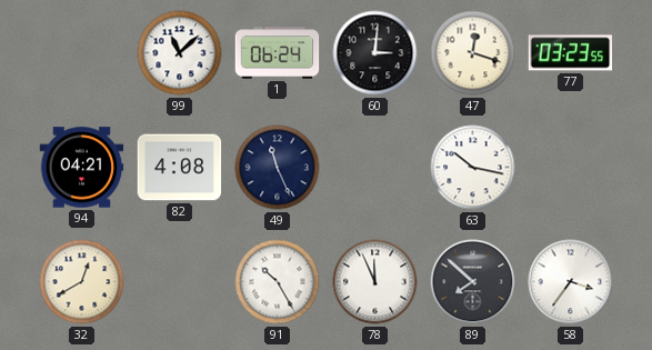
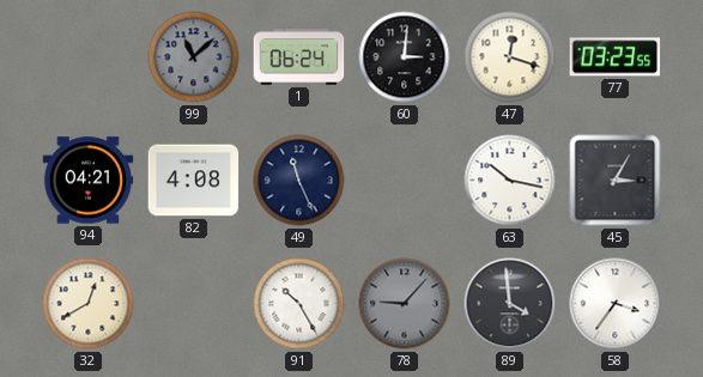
99 dial: white -> grey
45: none -> 3:05
78: 11:56 -> 9:07
78 dial: white -> grey
89: 7:52 -> 3:59
